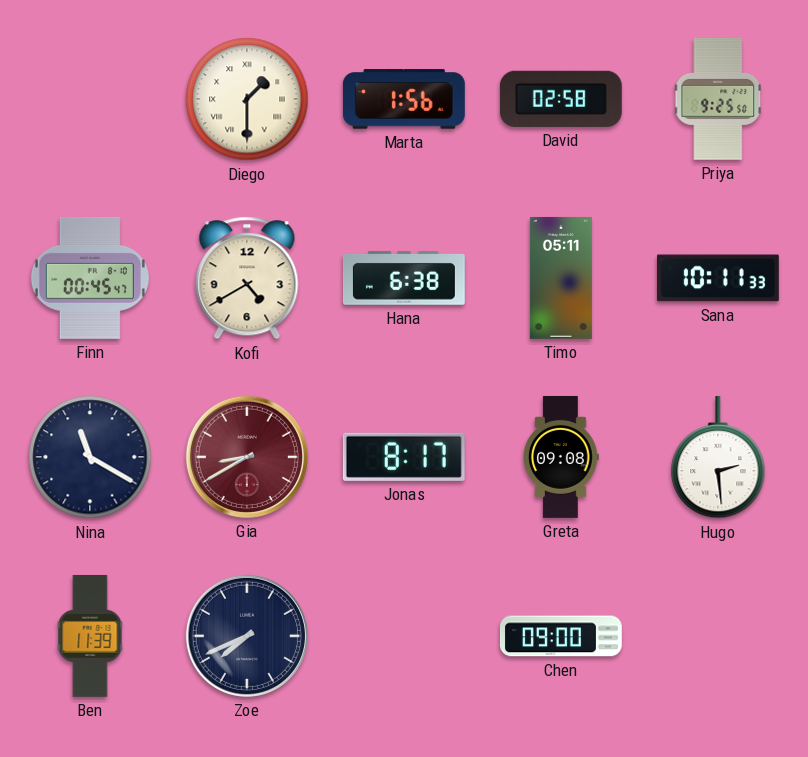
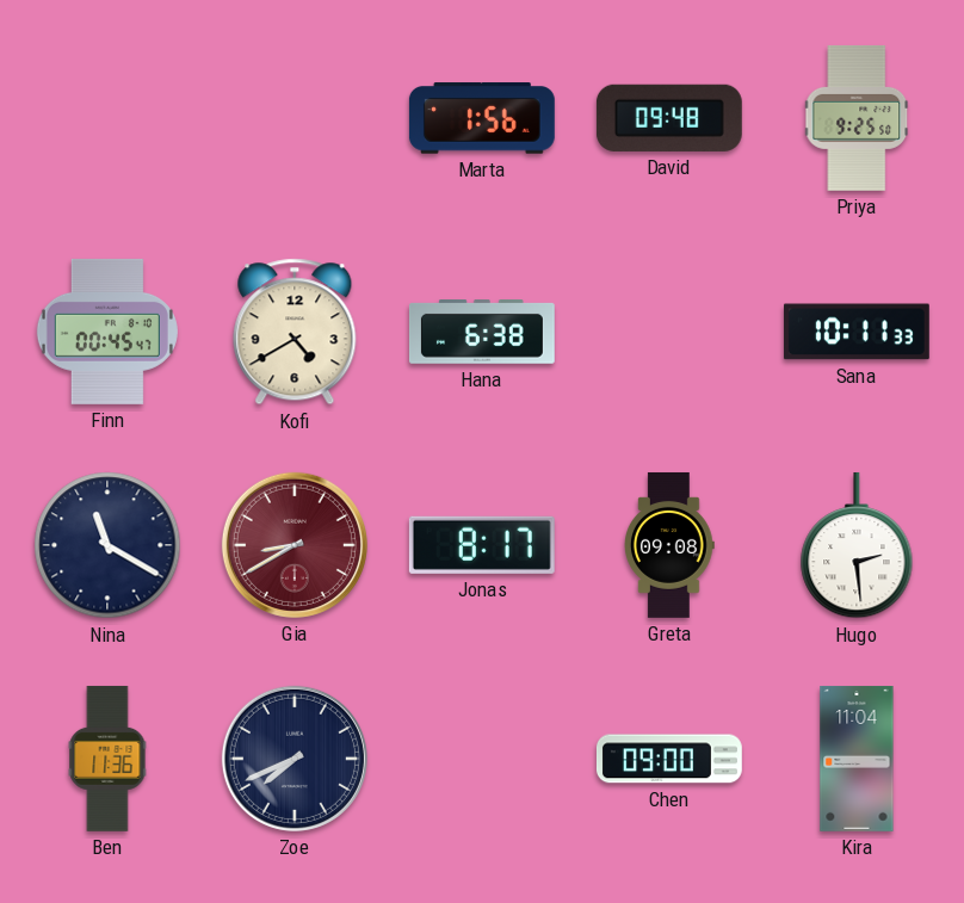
Diego: 1:30 -> none
David: 02:58 -> 09:48
Timo: 05:11 -> none
Ben: 11:39 -> 11:36
Kira: none -> 11:04
